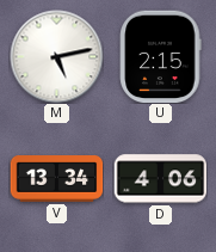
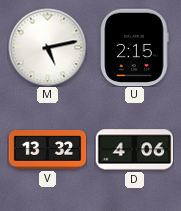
V: 13:34 -> 13:32
